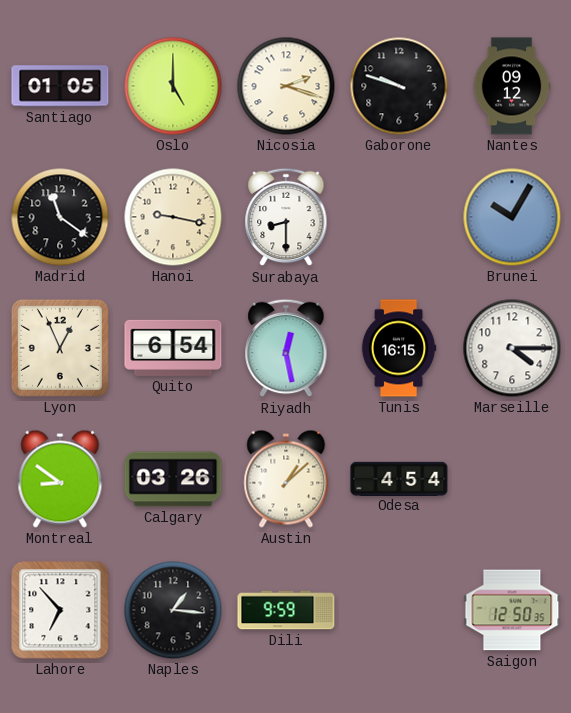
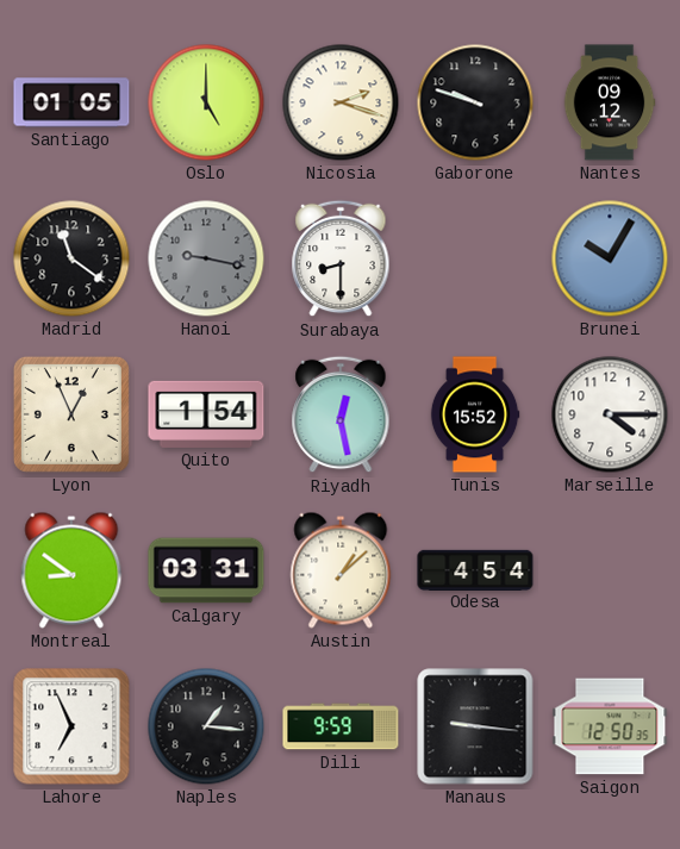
Hanoi dial: cream -> grey
Quito: 6:54 -> 1:54
Tunis: 16:15 -> 15:52
Calgary: 03:26 -> 03:31
Lahore: 6:53 -> 6:56
Manaus: none -> 9:16
